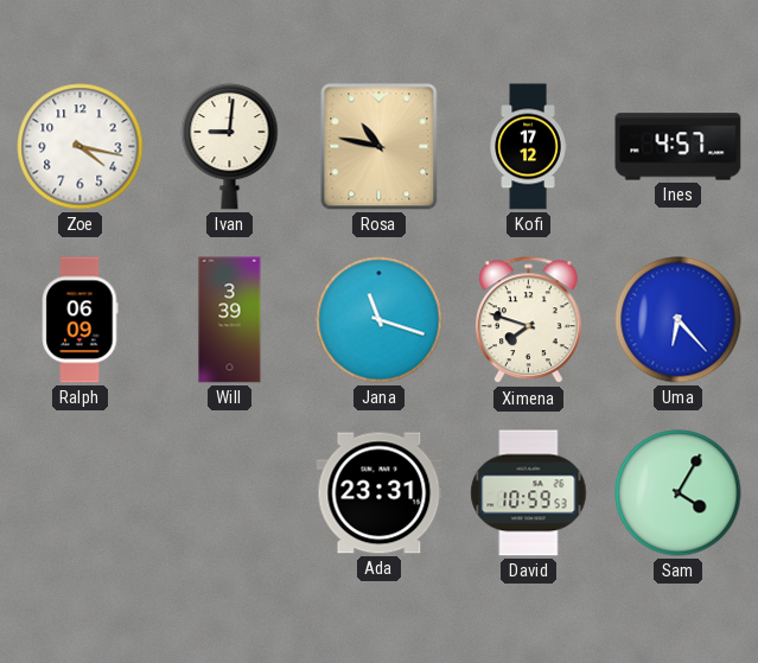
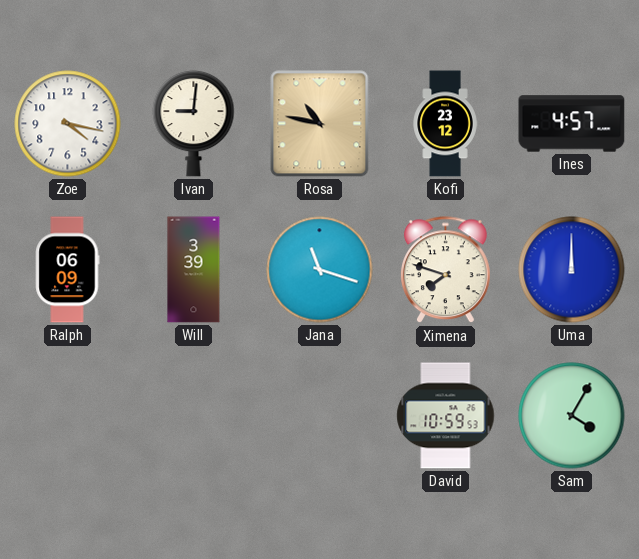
Kofi: 17:12 -> 23:12
Uma: 6:23 -> 12:00
Ada: 23:31 -> none
